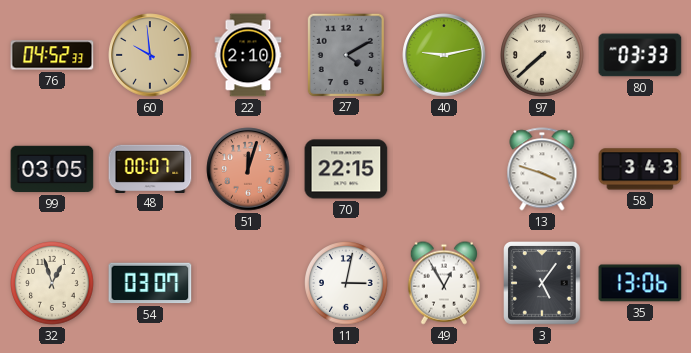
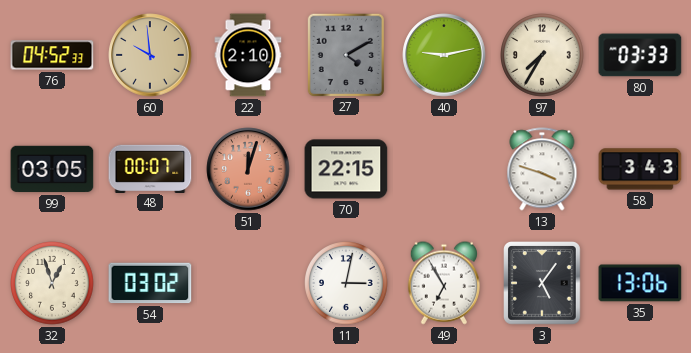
97: 7:38 -> 7:35
54: 03:07 -> 03:02
49: 12:55 -> 6:55
